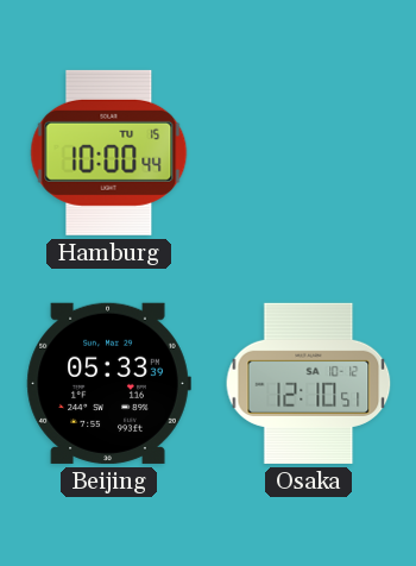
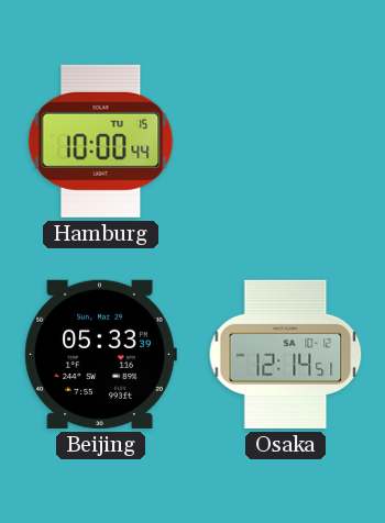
Osaka: 12:10 -> 12:14
